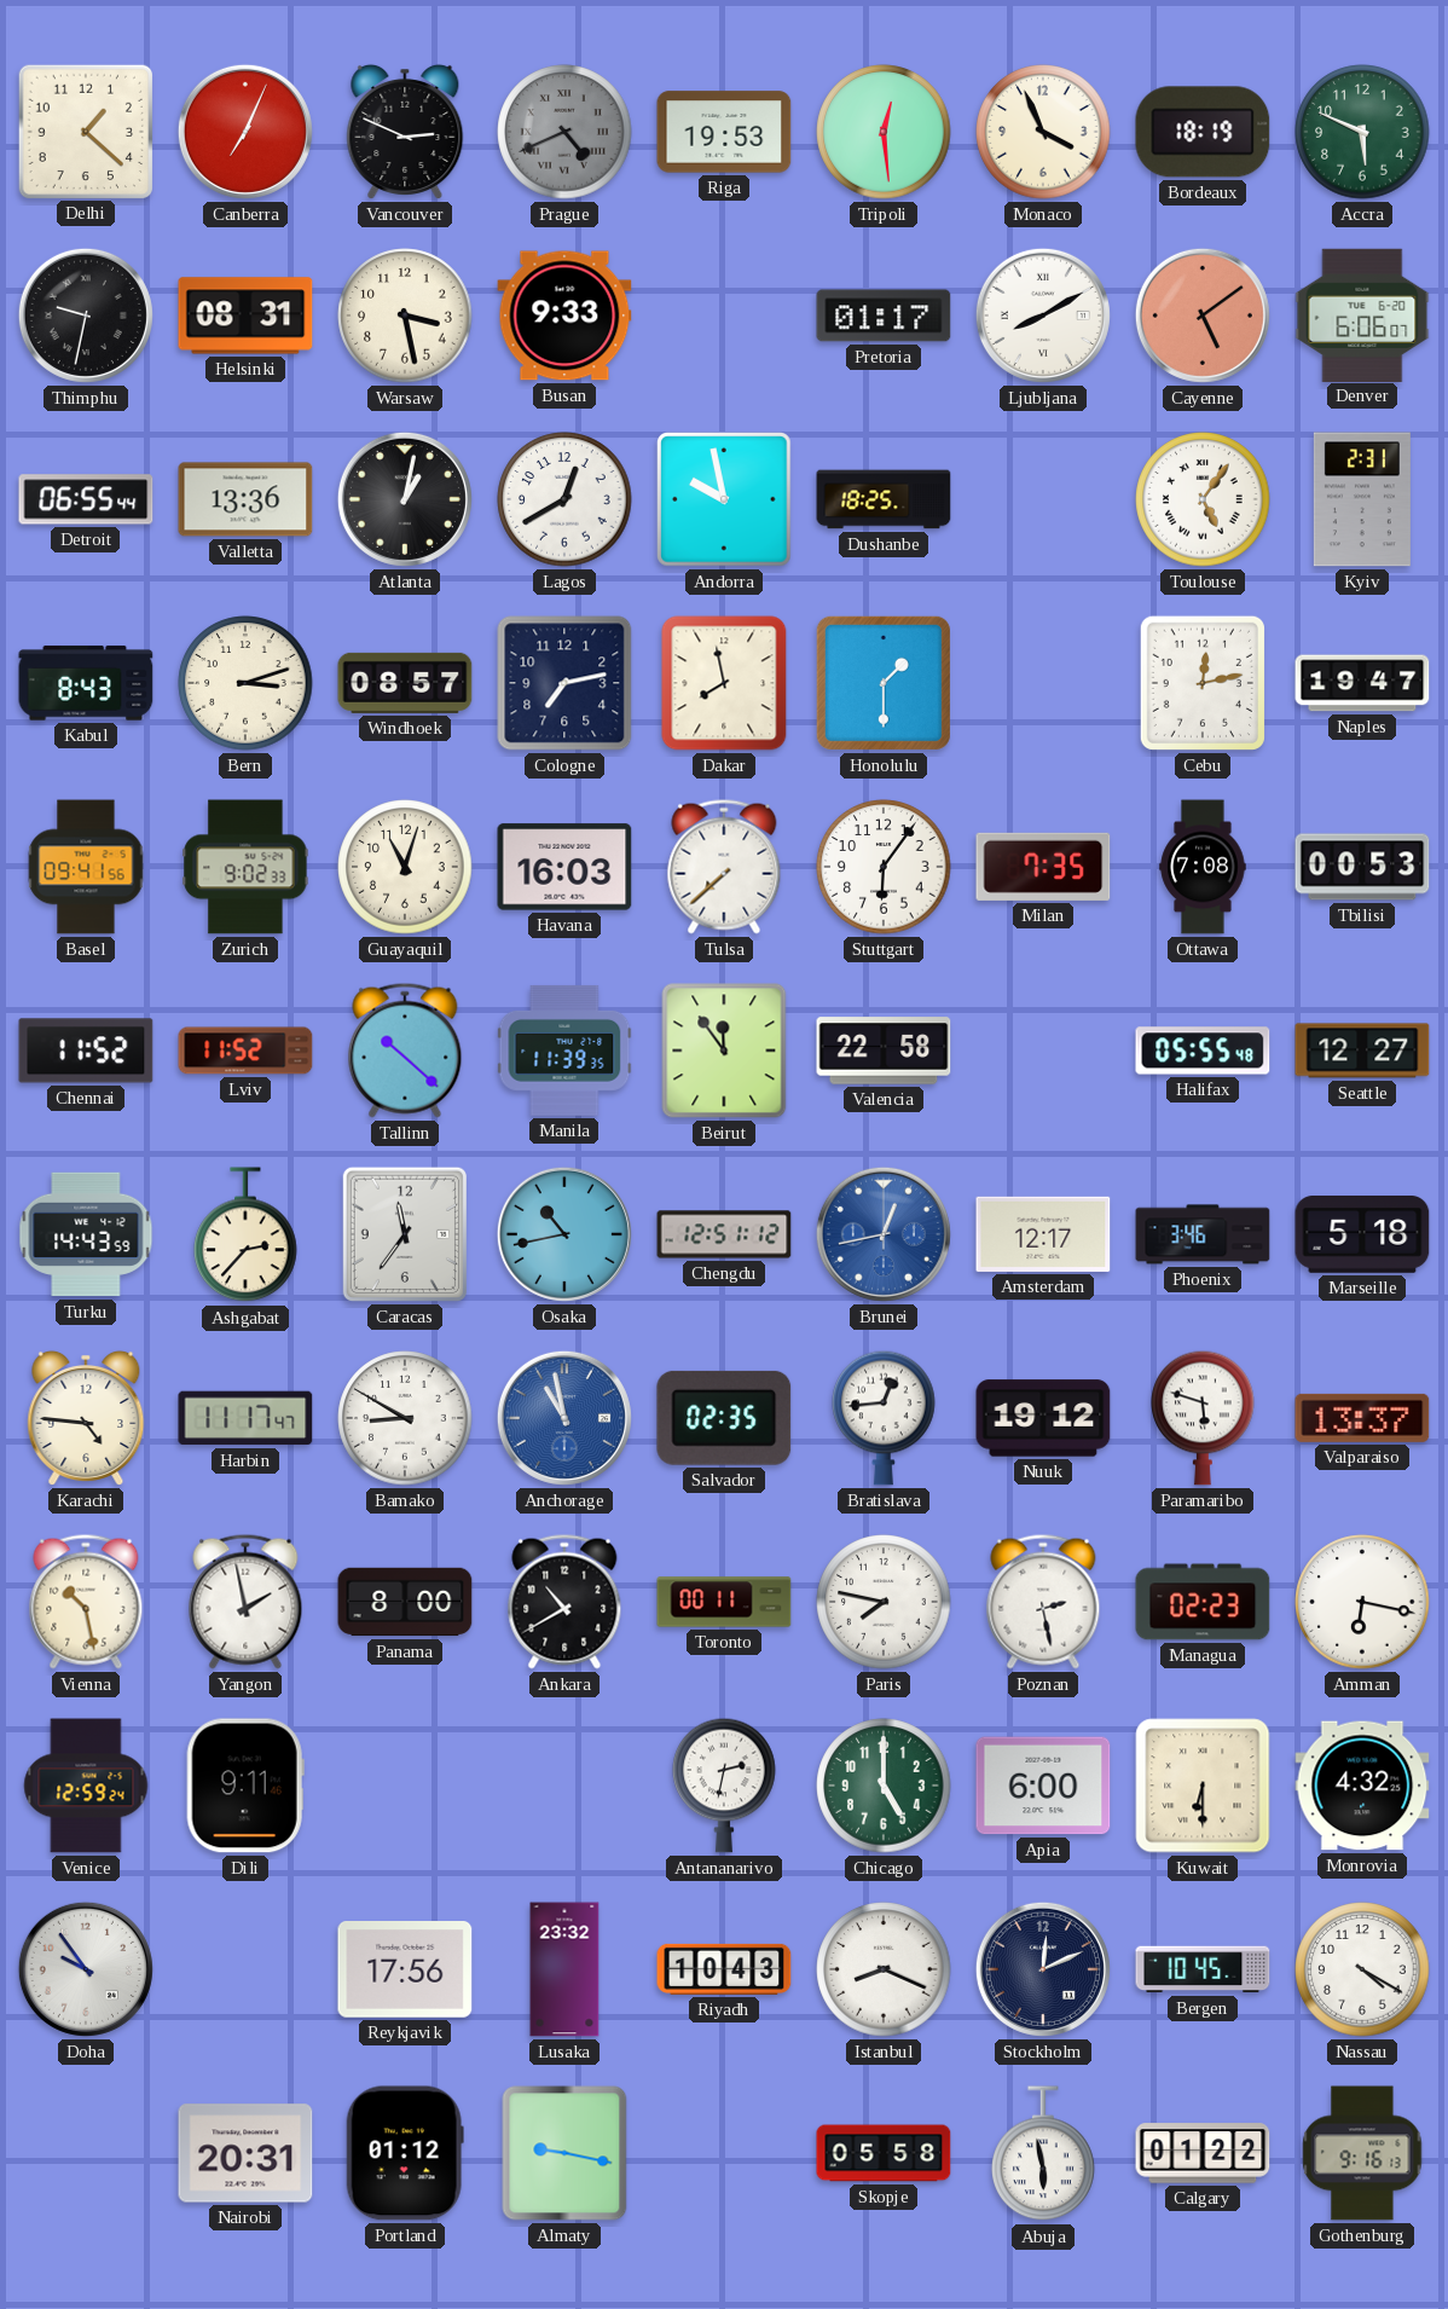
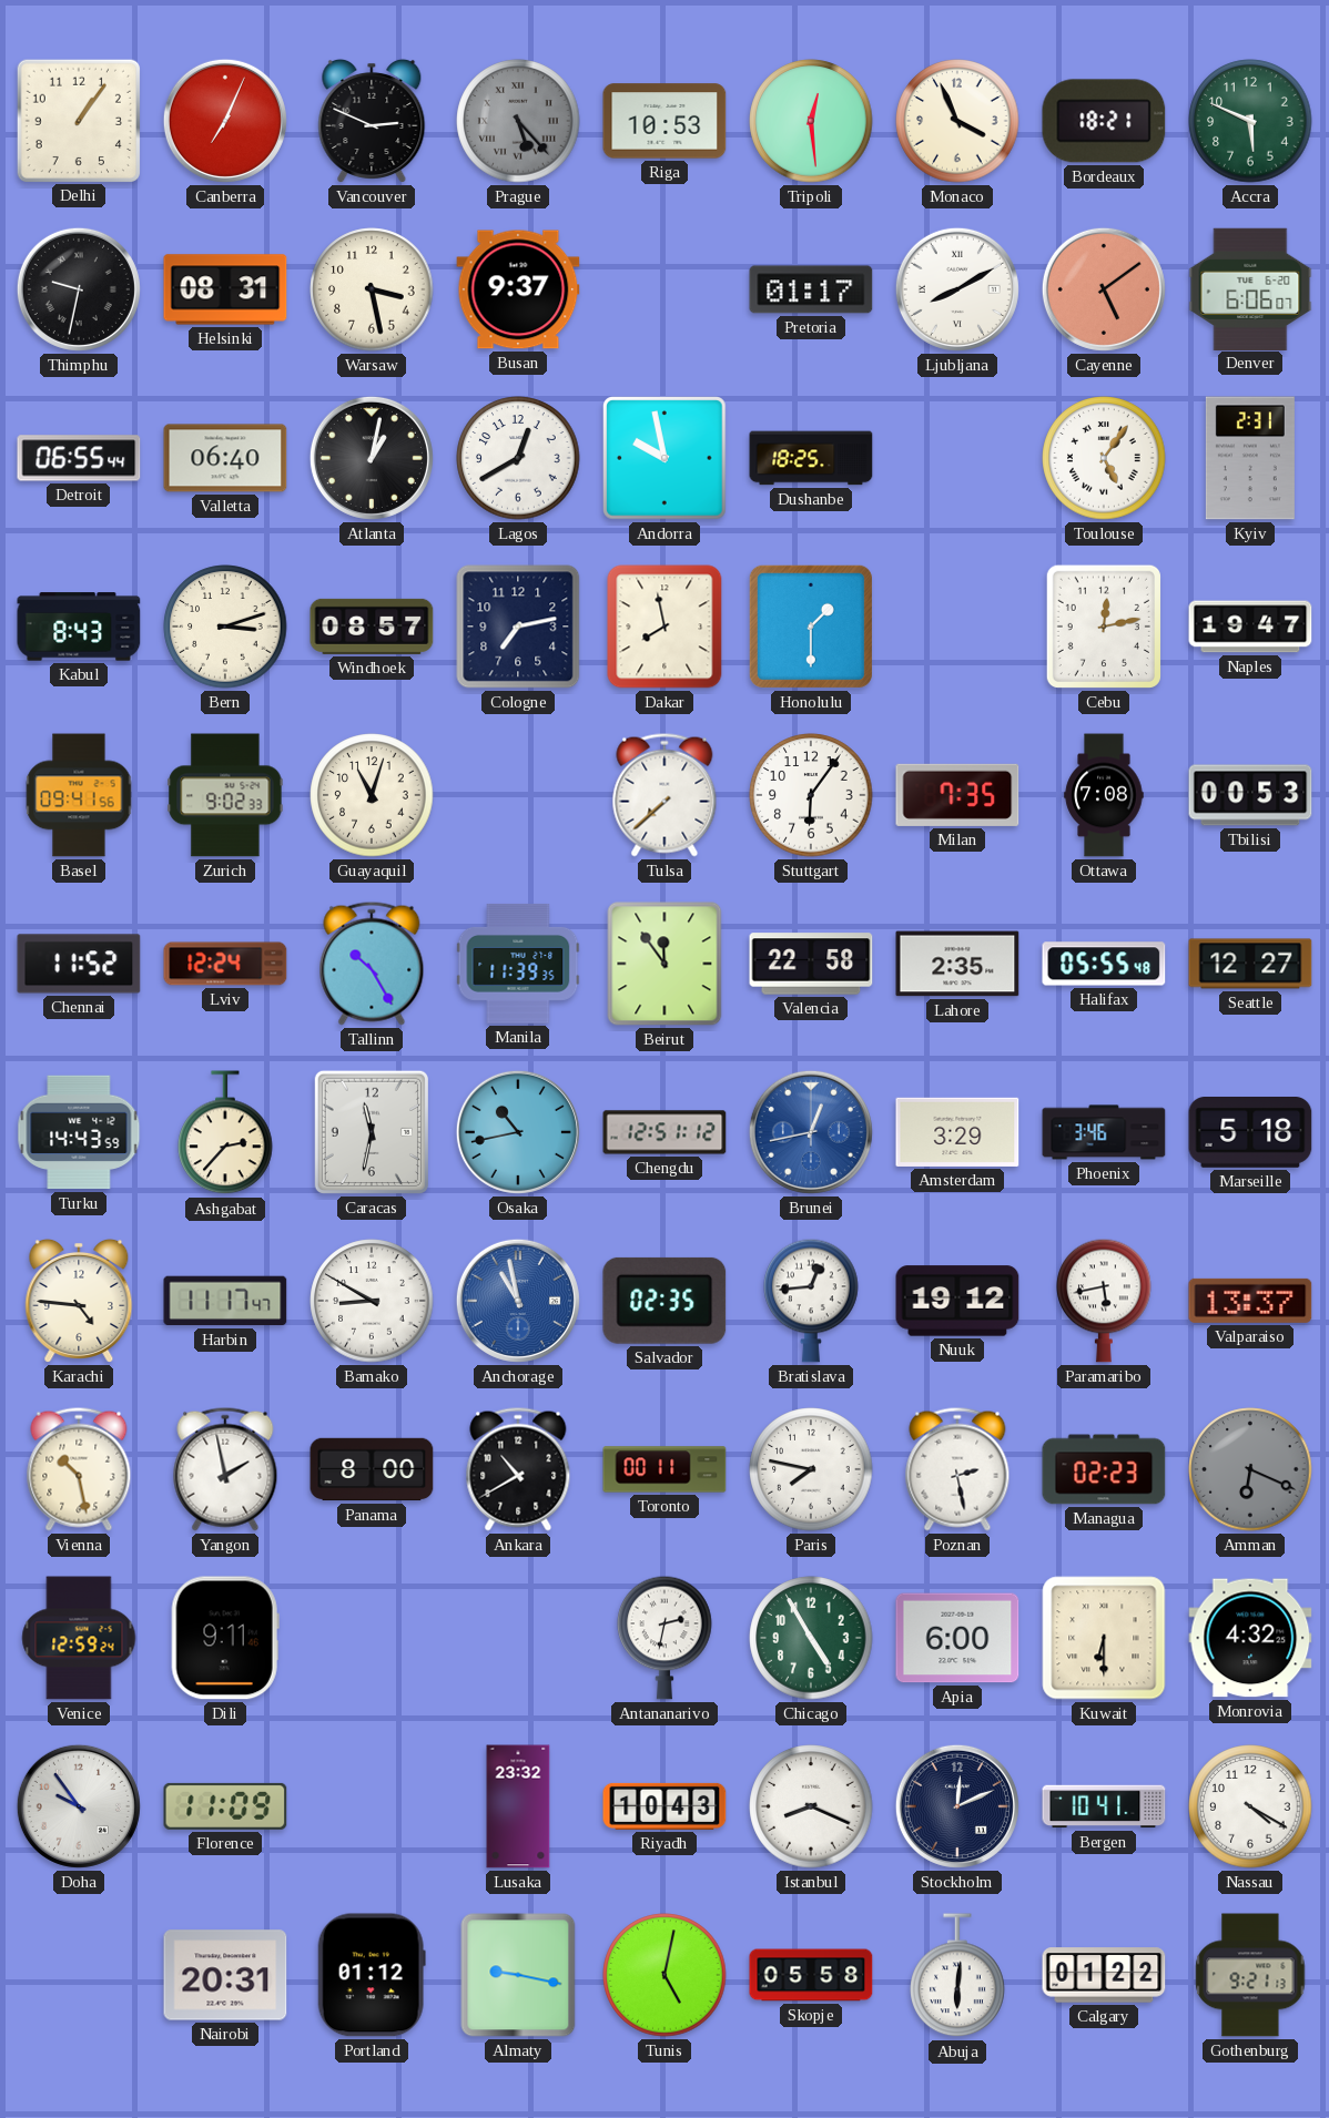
Delhi: 1:22 -> 1:06
Prague: 4:41 -> 5:23
Riga: 19:53 -> 10:53
Bordeaux: 18:19 -> 18:21
Busan: 9:33 -> 9:37
Valletta: 13:36 -> 06:40
Havana: 16:03 -> none
Lviv: 11:52 -> 12:24
Tallinn: 10:22 -> 10:25
Lahore: none -> 2:35
Caracas: 11:36 -> 11:32
Amsterdam: 12:17 -> 3:29
Paramaribo: 5:48 -> 5:43
Amman: 6:17 -> 6:19
Amman dial: white -> grey
Chicago: 5:00 -> 4:55
Florence: none -> 11:09
Reykjavik: 17:56 -> none
Bergen: 10:45 -> 10:41
Tunis: none -> 5:02
Abuja: 5:58 -> 6:01
Gothenburg: 9:16 -> 9:21
